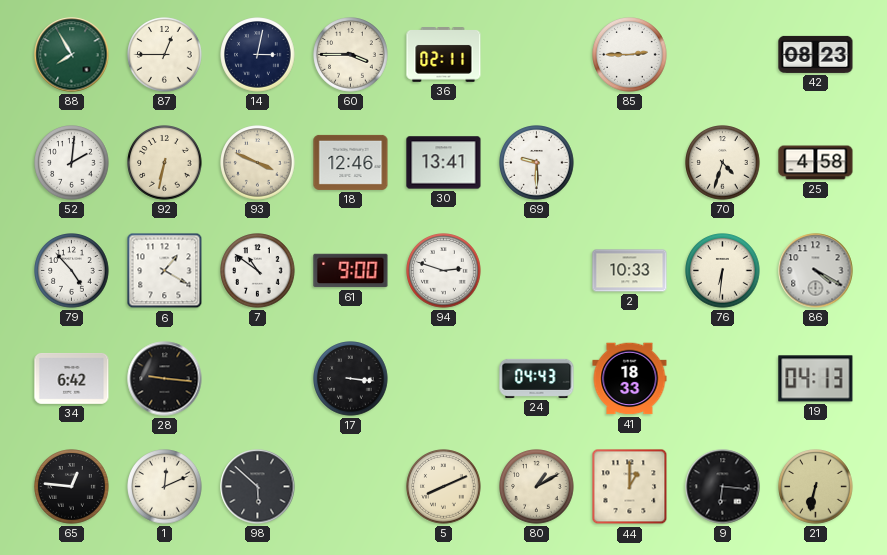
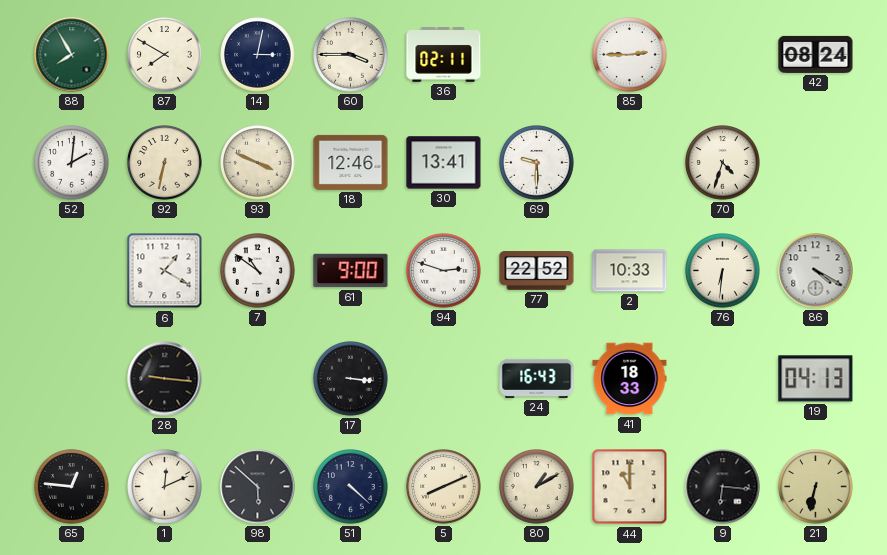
87: 12:45 -> 7:50
42: 08:23 -> 08:24
25: 4:58 -> none
79: 4:53 -> none
77: none -> 22:52
34: 6:42 -> none
24: 04:43 -> 16:43
51: none -> 4:22
44: 1:00 -> 11:00
